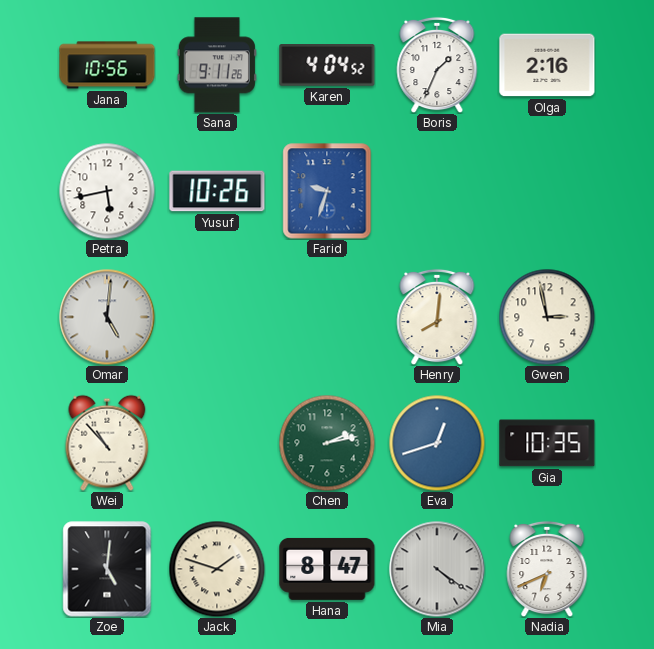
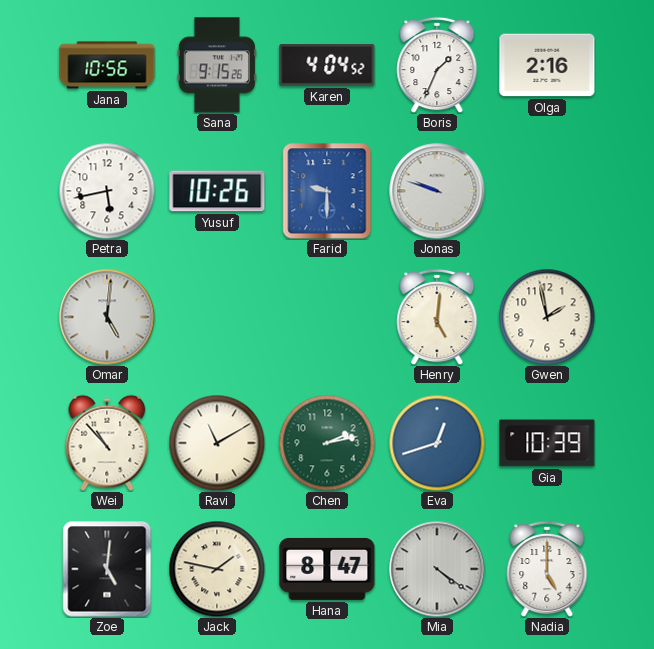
Sana: 9:11 -> 9:15
Farid: 9:33 -> 9:30
Jonas: none -> 9:48
Henry: 8:01 -> 5:01
Gwen: 2:58 -> 1:58
Ravi: none -> 11:10
Gia: 10:35 -> 10:39
Jack: 1:48 -> 1:47
Nadia: 6:41 -> 5:00
